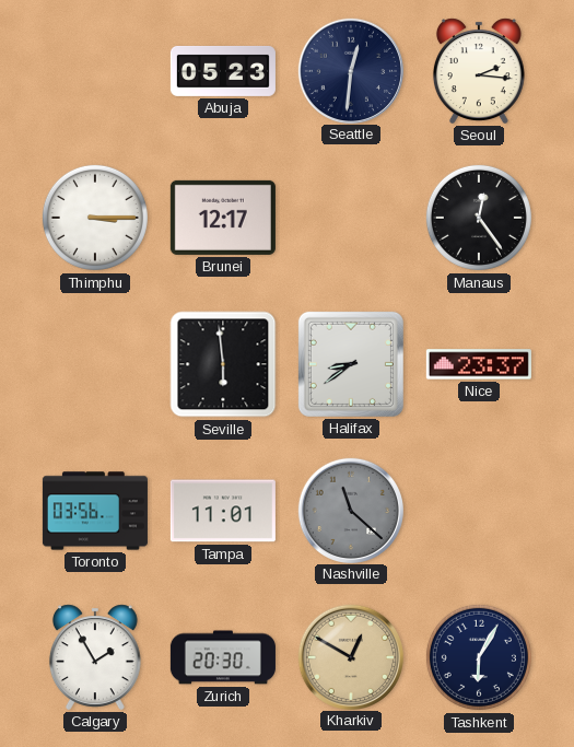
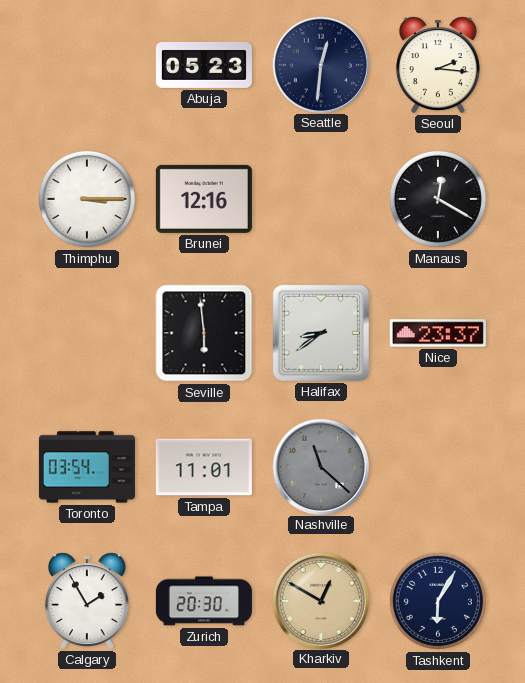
Brunei: 12:17 -> 12:16
Manaus: 12:24 -> 12:20
Toronto: 03:56 -> 03:54
